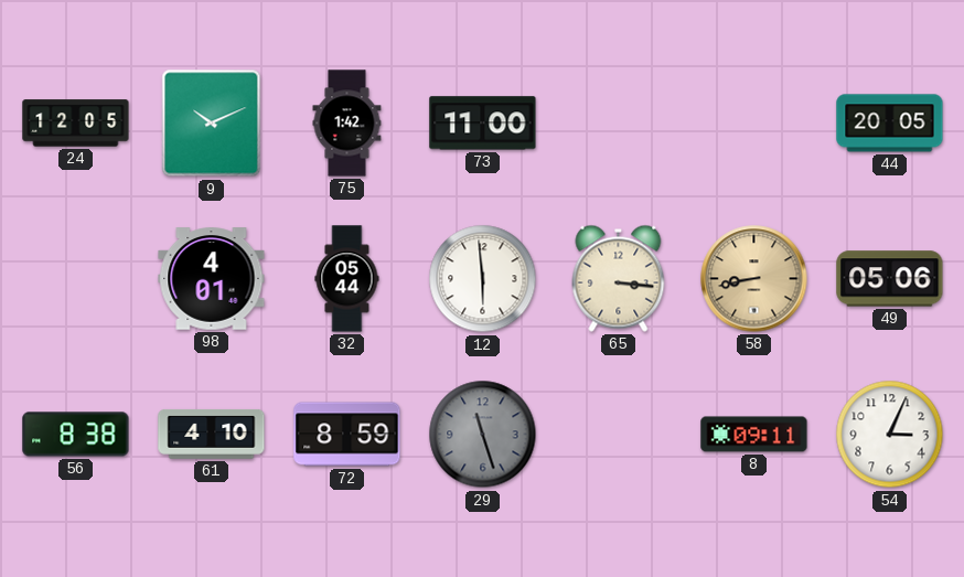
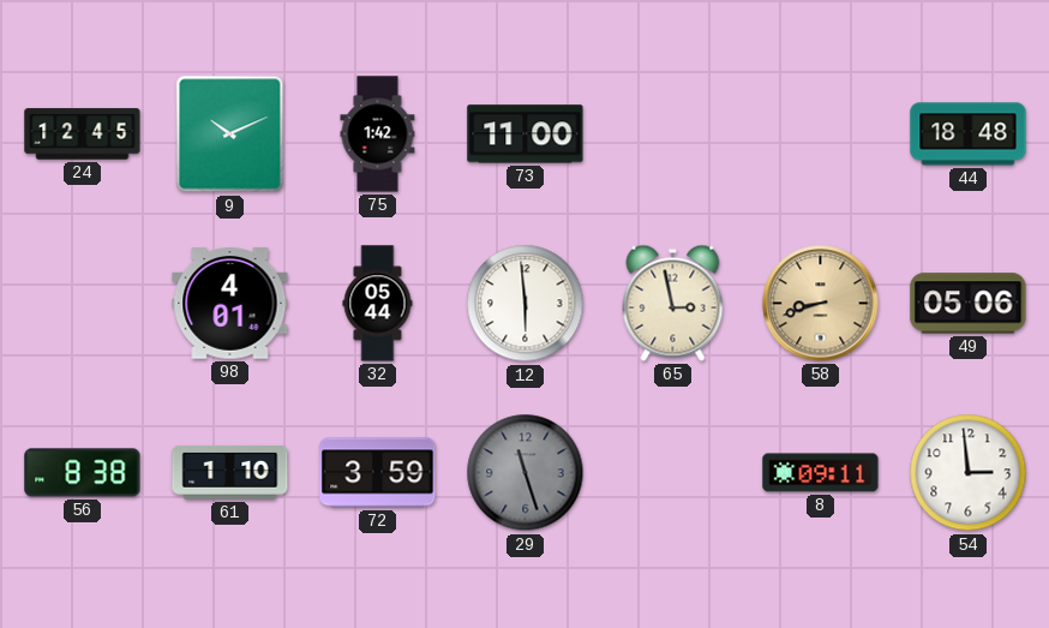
24: 12:05 -> 12:45
44: 20:05 -> 18:48
65: 3:16 -> 2:58
58: 8:43 -> 8:42
61: 4:10 -> 1:10
72: 8:59 -> 3:59
54: 3:04 -> 2:59
